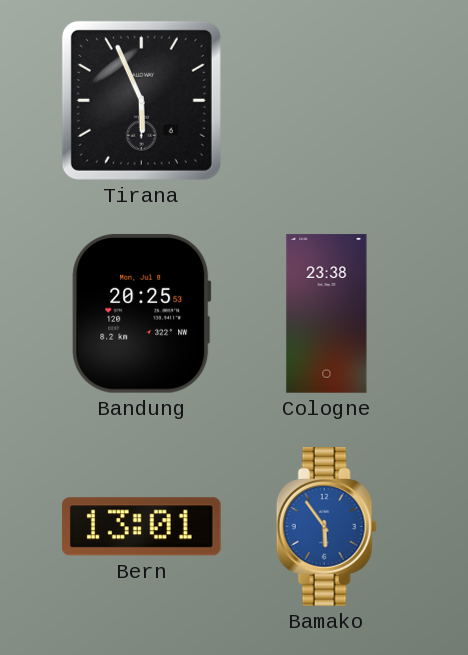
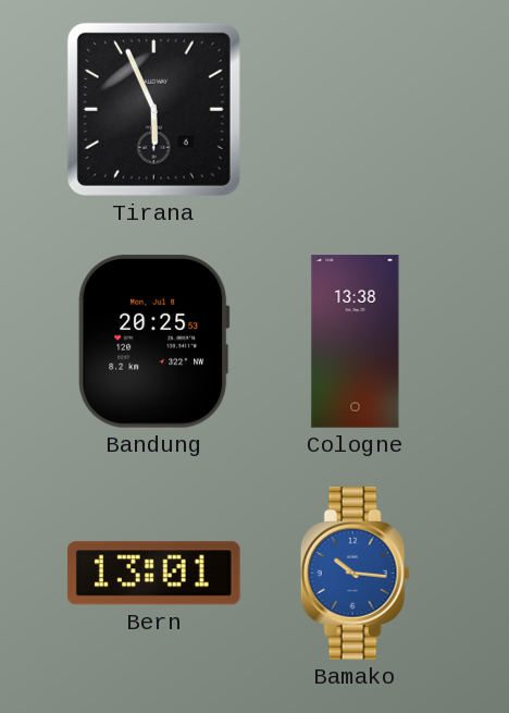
Cologne: 23:38 -> 13:38
Bamako: 5:54 -> 10:16
